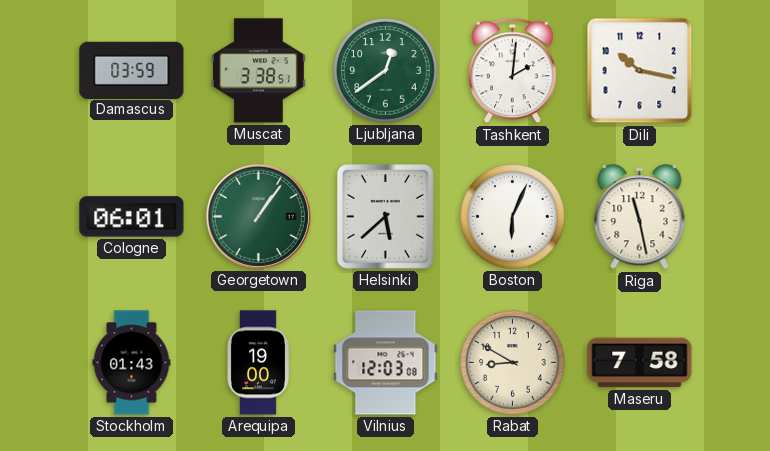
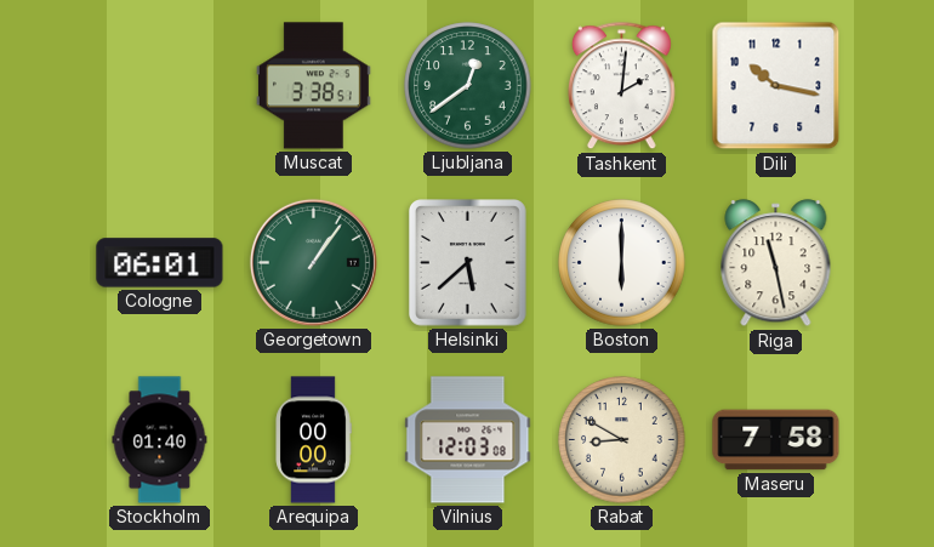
Damascus: 03:59 -> none
Boston: 6:04 -> 6:00
Stockholm: 01:43 -> 01:40
Arequipa: 19:00 -> 00:00
